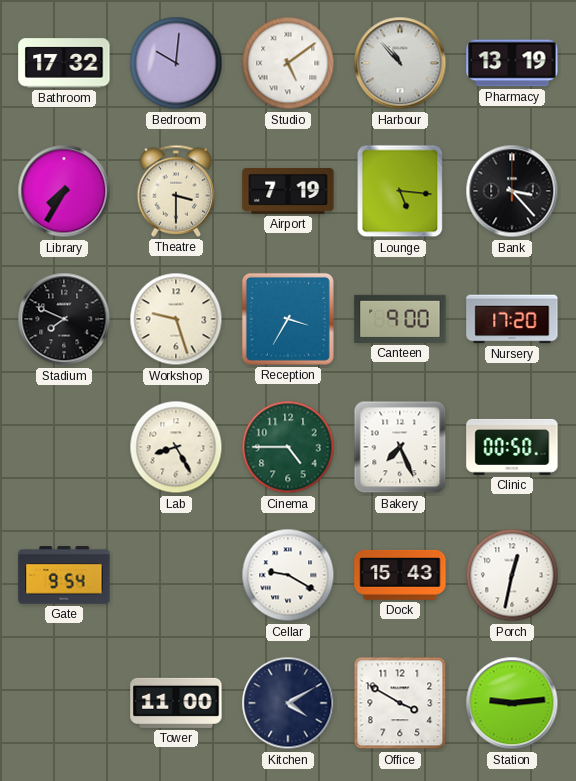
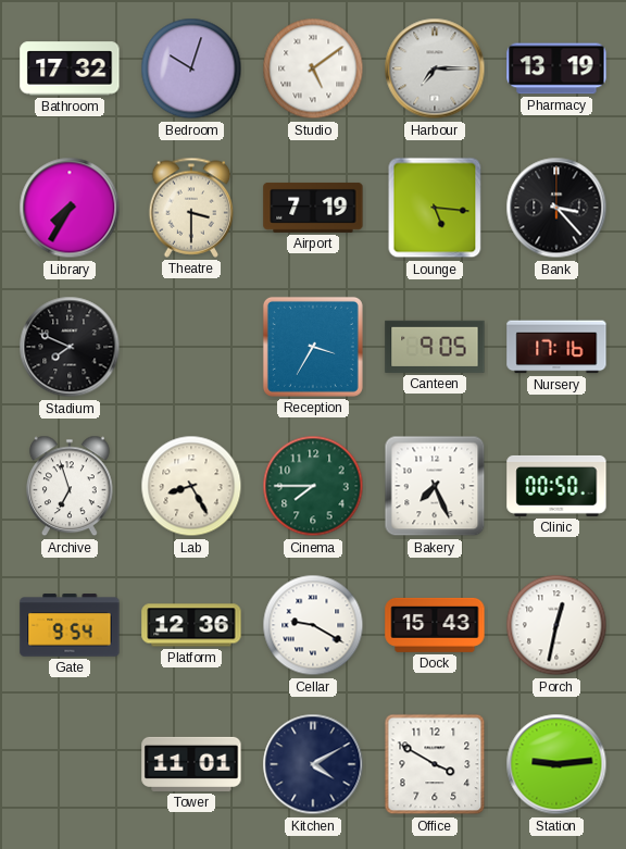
Bedroom: 10:01 -> 10:03
Harbour: 10:53 -> 7:15
Workshop: 9:27 -> none
Canteen: 9:00 -> 9:05
Nursery: 17:20 -> 17:16
Archive: none -> 6:57
Cinema: 4:45 -> 7:45
Platform: none -> 12:36
Tower: 11:00 -> 11:01
